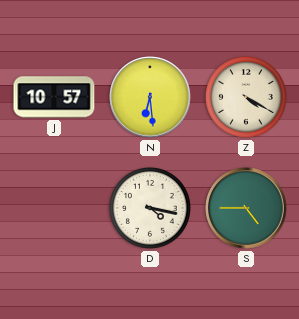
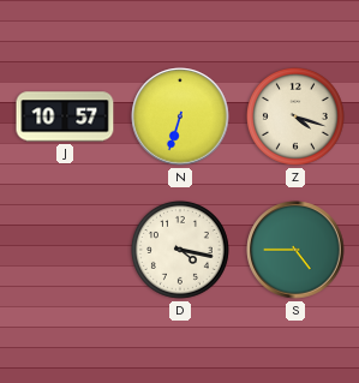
N: 6:29 -> 6:33
Z: 4:20 -> 4:18
